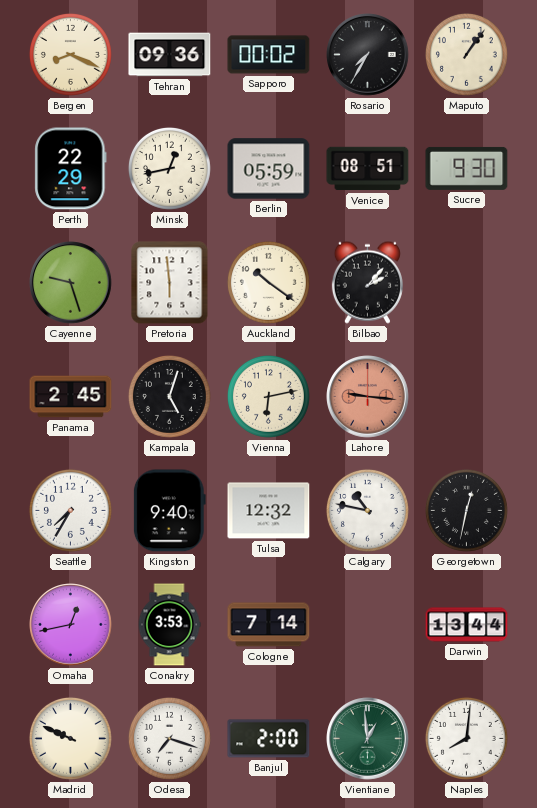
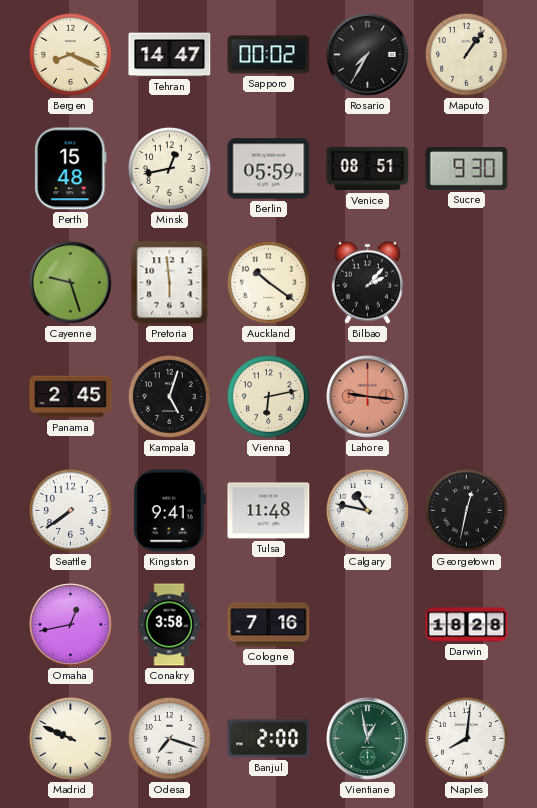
Tehran: 09:36 -> 14:47
Perth: 22:29 -> 15:48
Seattle: 7:35 -> 7:39
Kingston: 9:40 -> 9:41
Tulsa: 12:32 -> 11:48
Conakry: 3:53 -> 3:58
Cologne: 7:14 -> 7:16
Darwin: 13:44 -> 18:28
Vientiane: 12:59 -> 12:58
